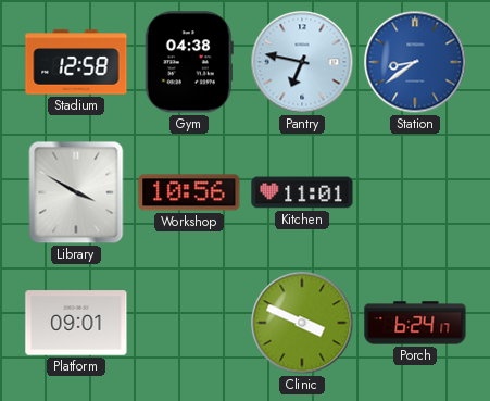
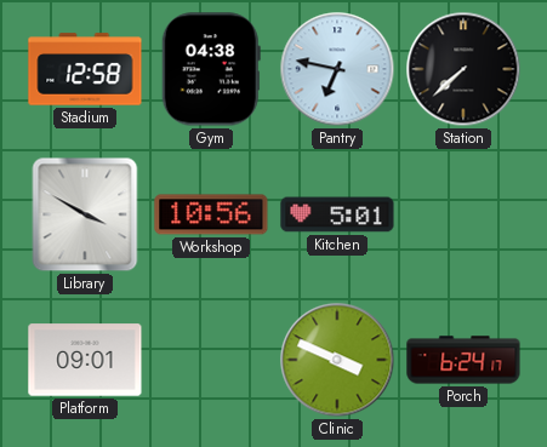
Station: 8:39 -> 7:38
Station dial: blue -> black
Kitchen: 11:01 -> 5:01
